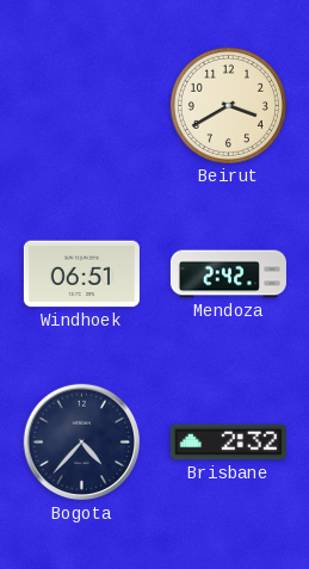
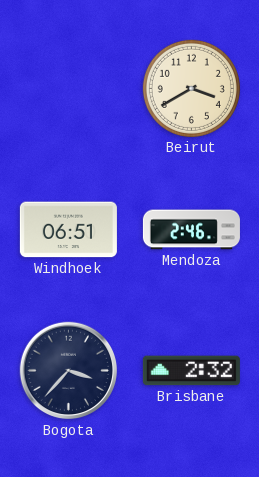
Mendoza: 2:42 -> 2:46
Bogota: 4:37 -> 3:37
